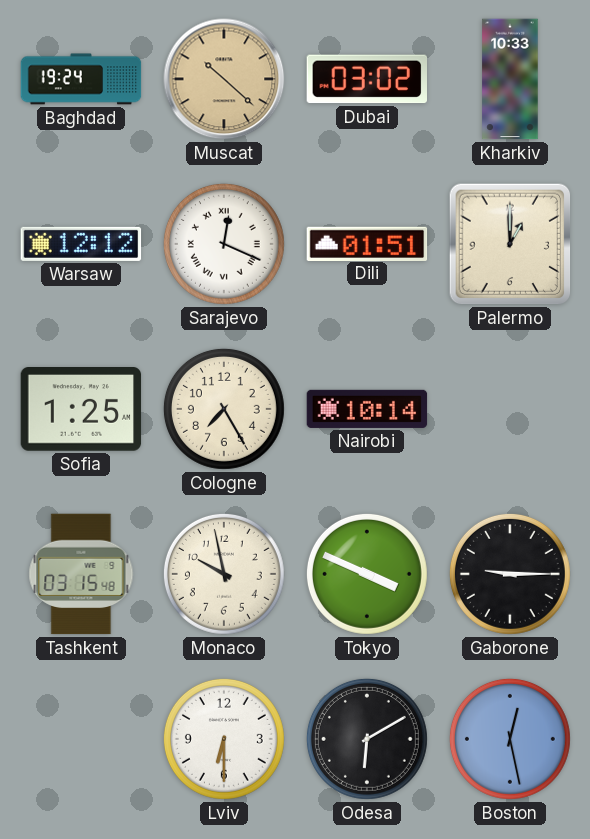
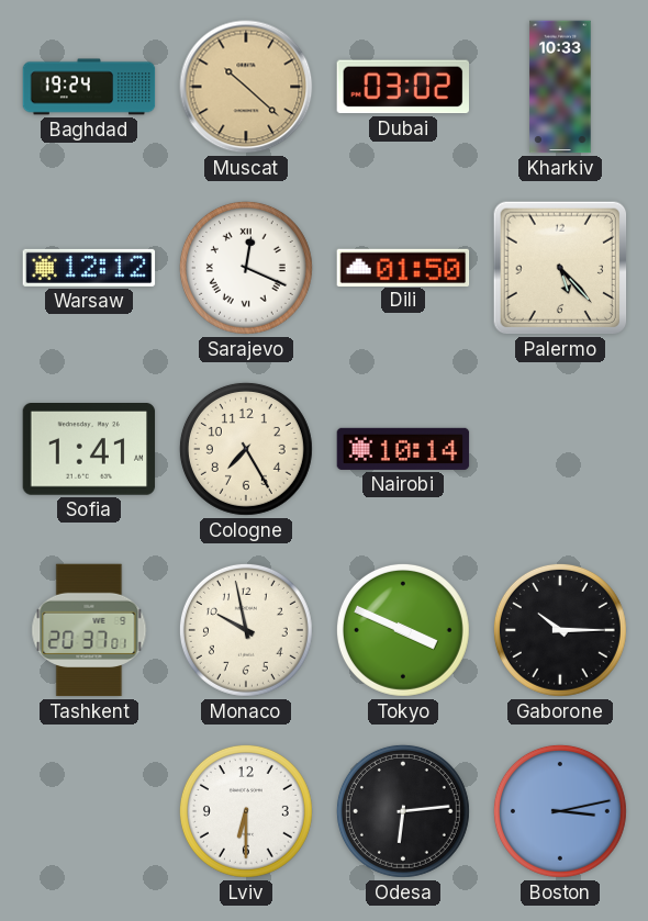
Dili: 01:51 -> 01:50
Palermo: 1:00 -> 5:23
Sofia: 1:25 -> 1:41
Tashkent: 03:15 -> 20:37
Gaborone: 9:15 -> 10:15
Odesa: 6:10 -> 6:14
Boston: 12:28 -> 3:13
